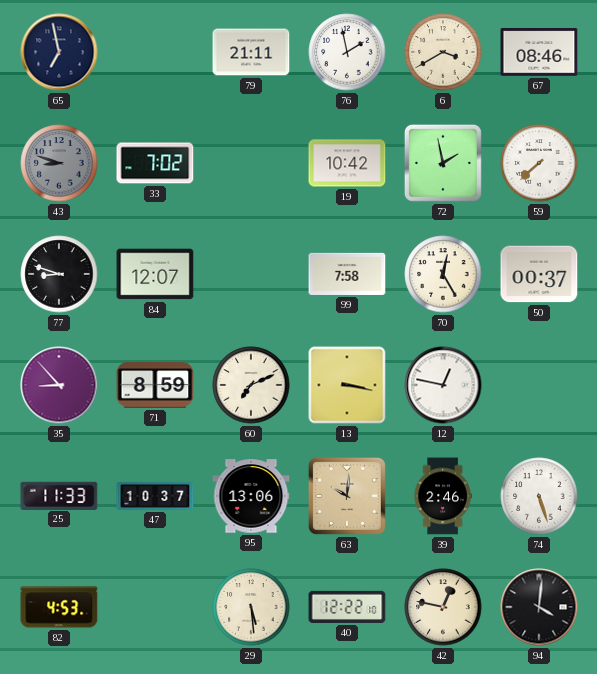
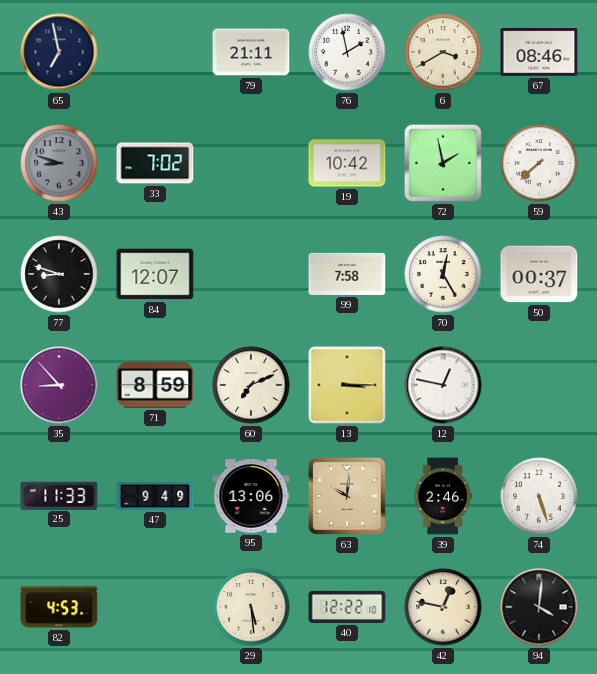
13: 3:17 -> 3:15
47: 10:37 -> 9:49
